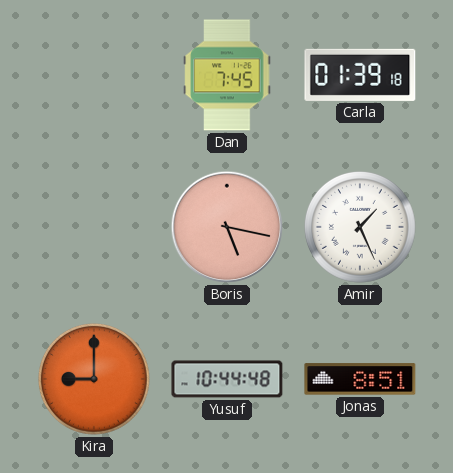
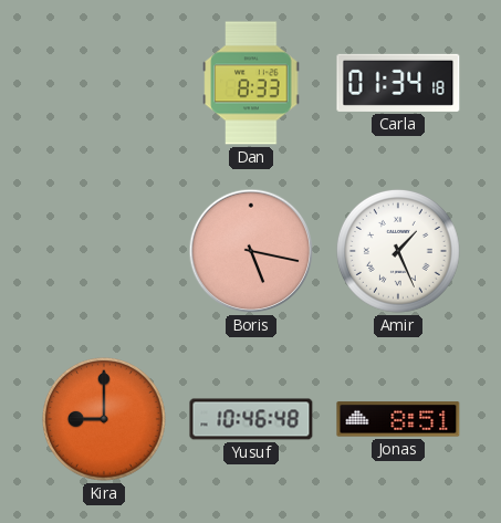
Dan: 7:45 -> 8:33
Carla: 01:39 -> 01:34
Yusuf: 10:44 -> 10:46
